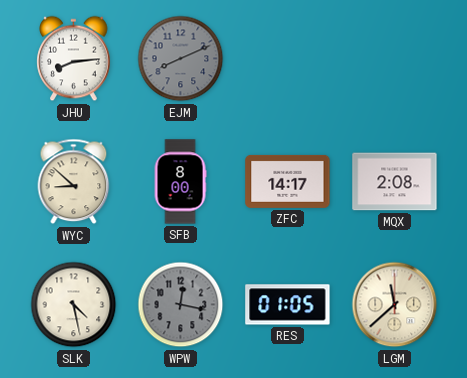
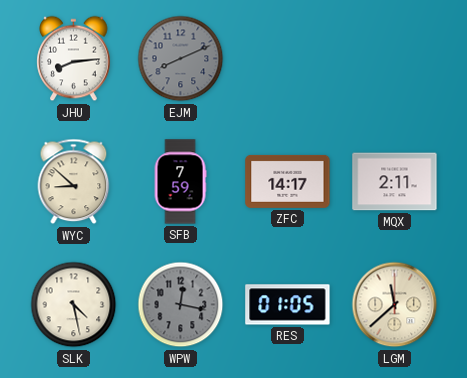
SFB: 8:00 -> 7:59
MQX: 2:08 -> 2:11
